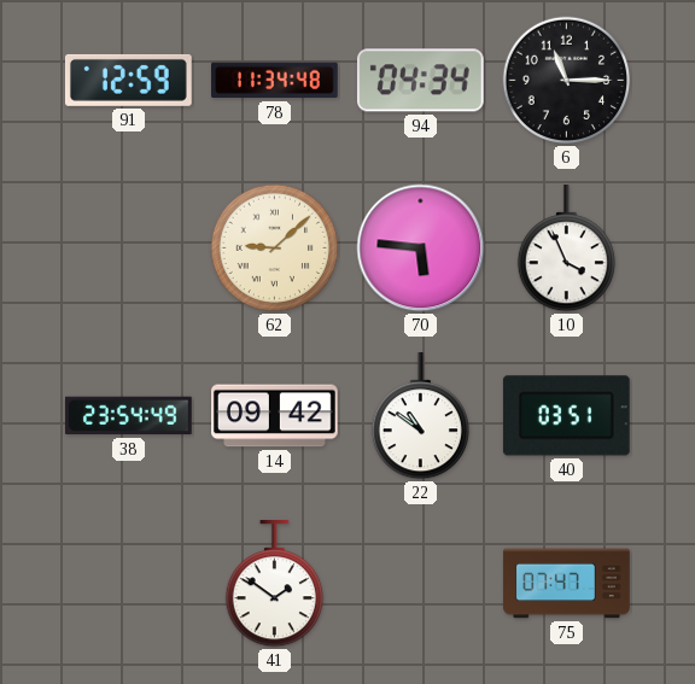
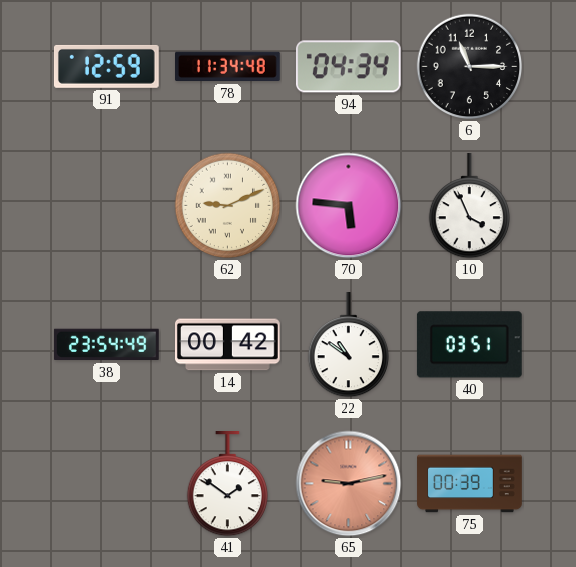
62: 9:08 -> 9:11
14: 09:42 -> 00:42
65: none -> 9:13
75: 07:47 -> 00:39
